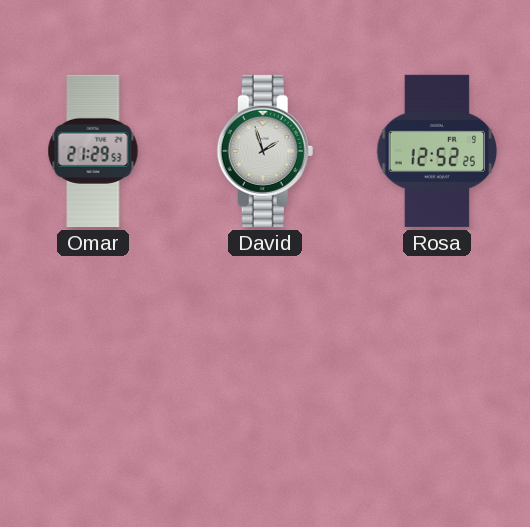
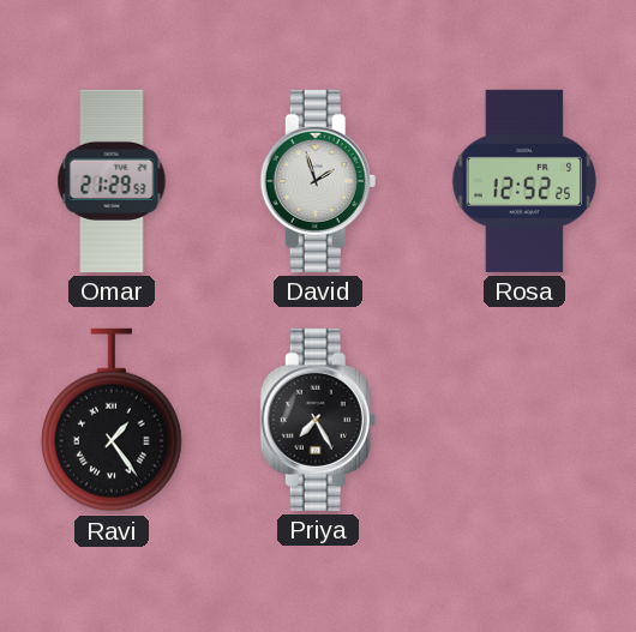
Ravi: none -> 1:24
Priya: none -> 7:25
